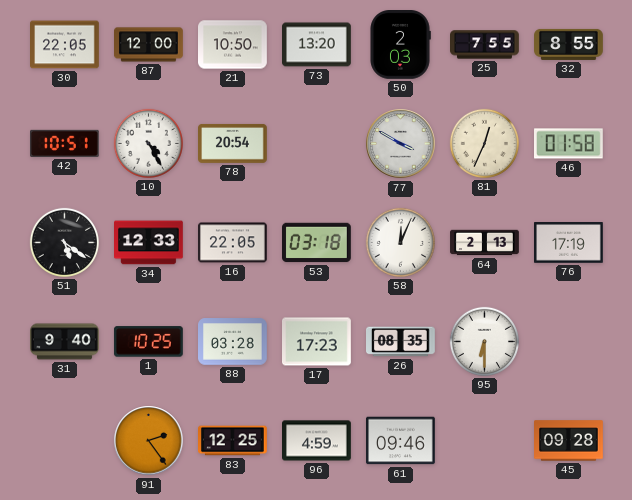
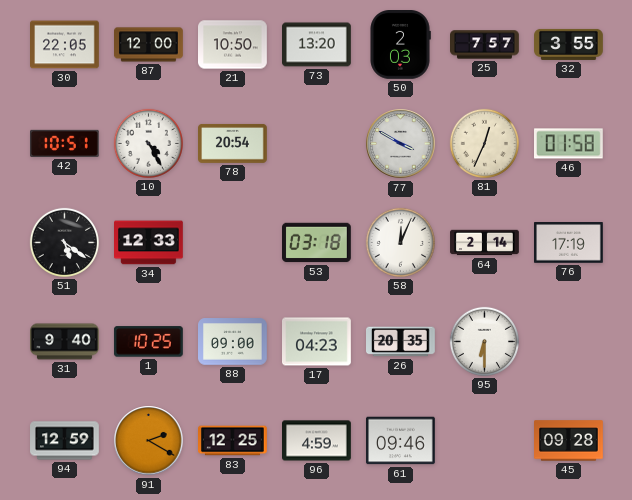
25: 7:55 -> 7:57
32: 8:55 -> 3:55
16: 22:05 -> none
64: 2:13 -> 2:14
88: 03:28 -> 09:00
17: 17:23 -> 04:23
26: 08:35 -> 20:35
94: none -> 12:59
91: 2:24 -> 2:20
